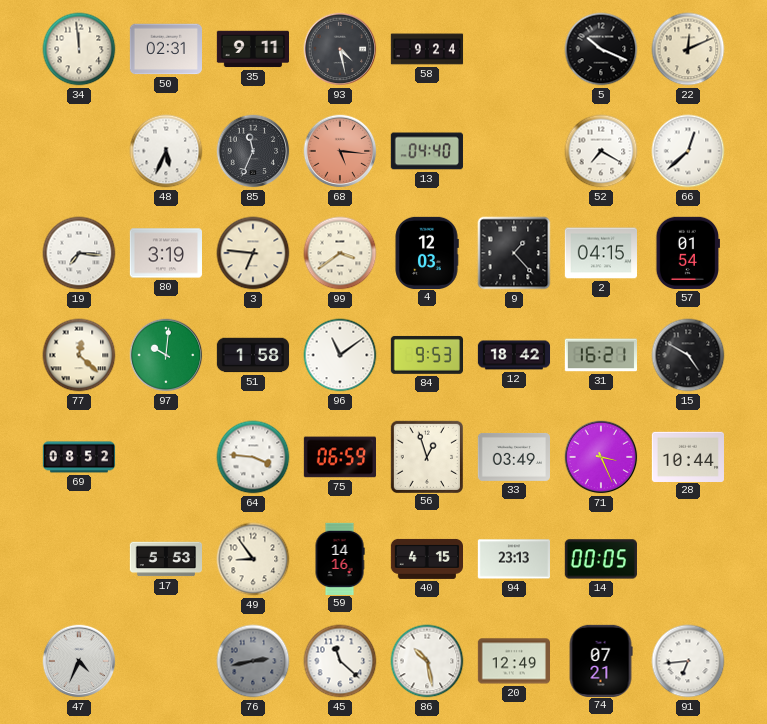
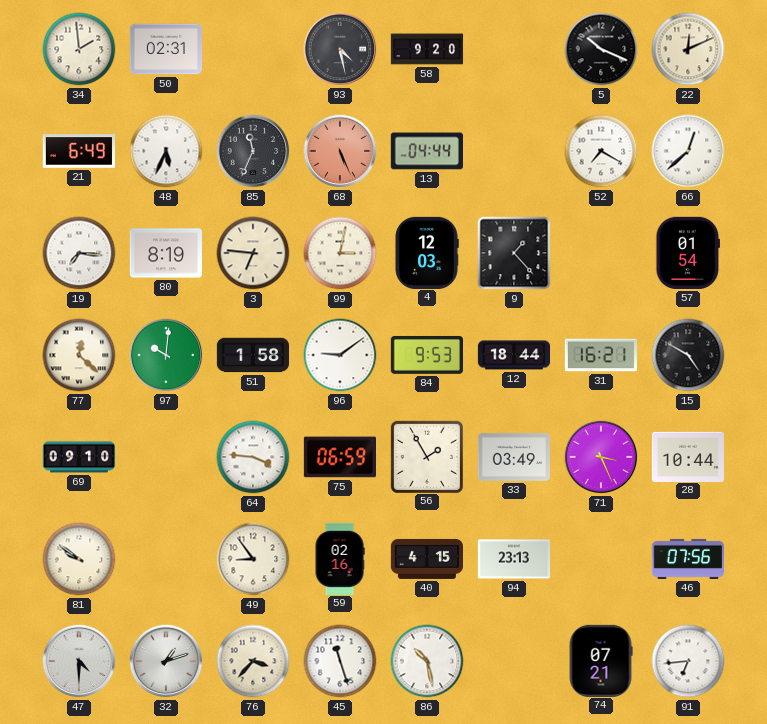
34: 11:59 -> 1:59
35: 9:11 -> none
58: 9:24 -> 9:20
21: none -> 6:49
68: 5:16 -> 5:26
13: 04:40 -> 04:44
80: 3:19 -> 8:19
99: 3:39 -> 3:02
2: 04:15 -> none
96: 11:09 -> 9:09
12: 18:42 -> 18:44
69: 08:52 -> 09:10
56: 12:57 -> 1:55
81: none -> 9:51
17: 5:53 -> none
59: 14:16 -> 02:16
14: 00:05 -> none
46: none -> 07:56
47: 4:34 -> 4:30
32: none -> 1:12
76: 2:43 -> 3:37
76 dial: grey -> cream
45: 11:22 -> 11:27
20: 12:49 -> none
